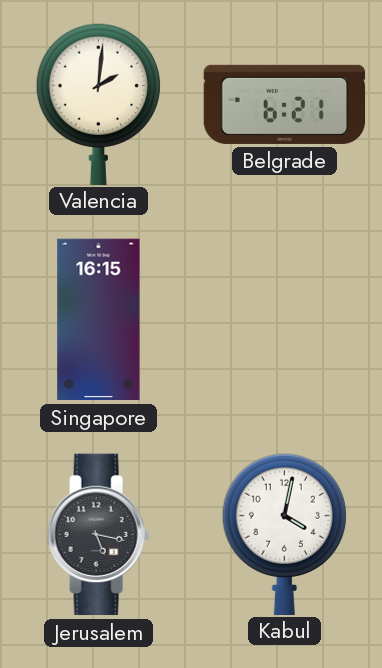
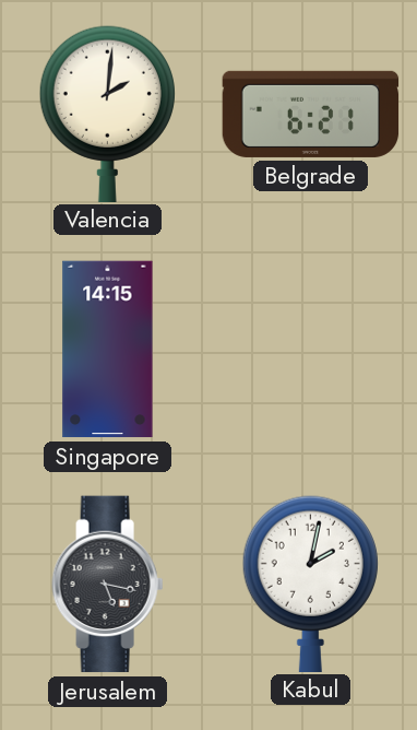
Singapore: 16:15 -> 14:15
Kabul: 4:02 -> 2:02
